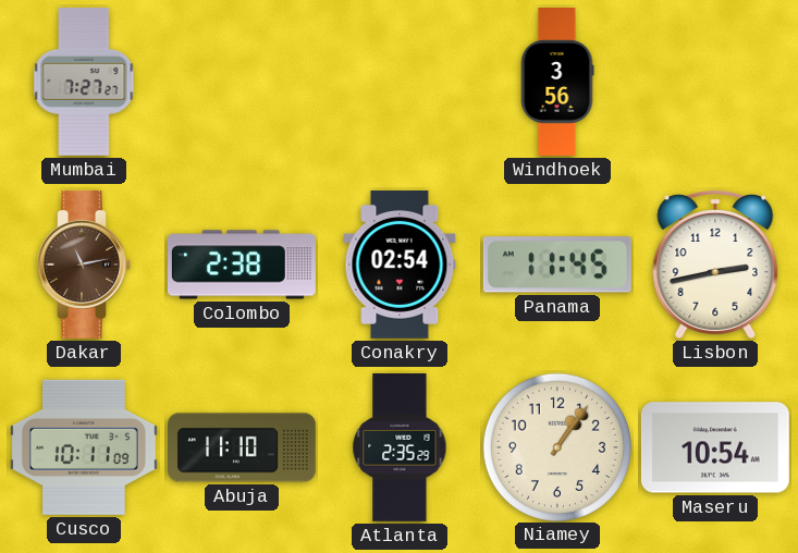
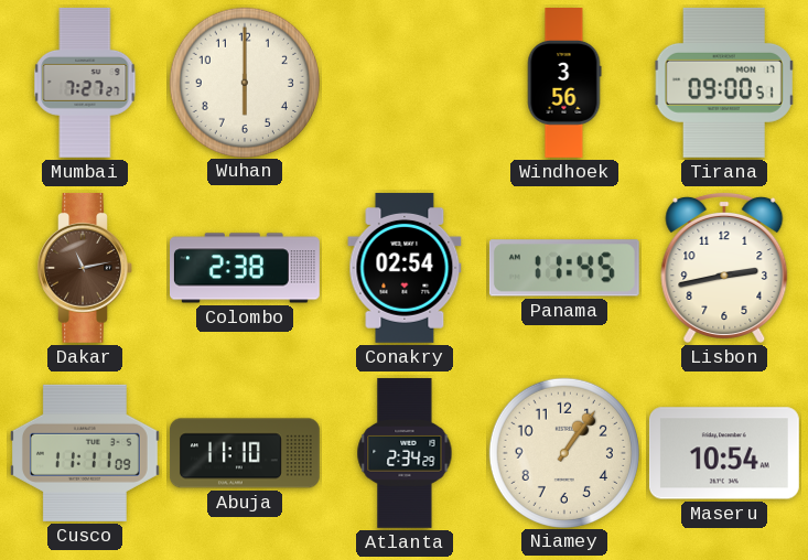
Wuhan: none -> 6:00
Tirana: none -> 09:00
Cusco: 10:11 -> 11:11
Atlanta: 2:35 -> 2:34
